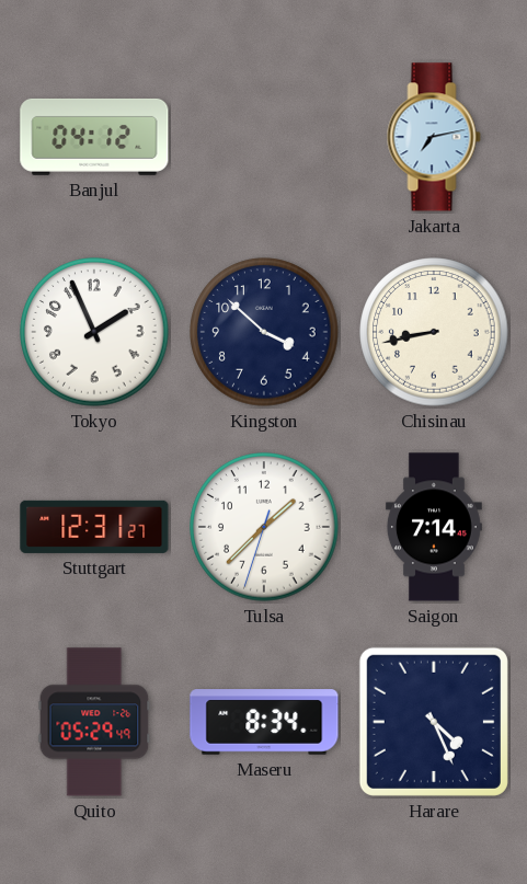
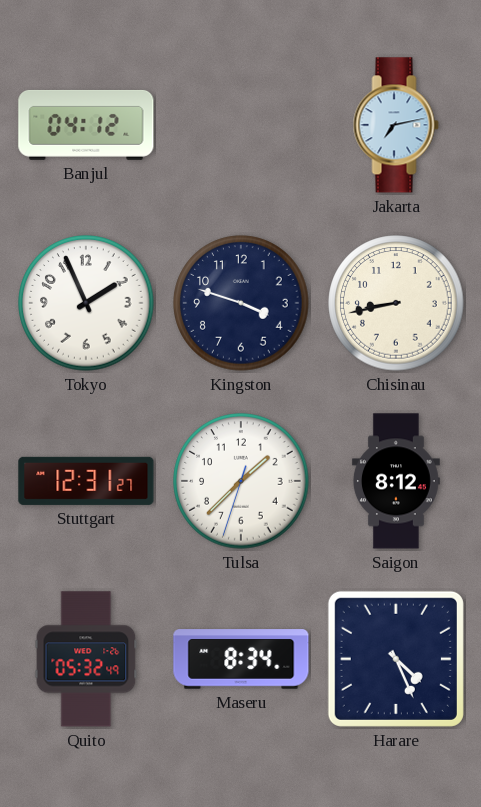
Kingston: 3:52 -> 3:48
Saigon: 7:14 -> 8:12
Quito: 05:29 -> 05:32
